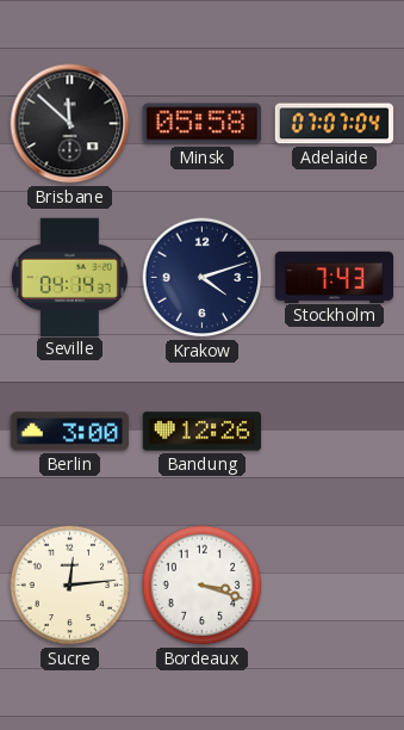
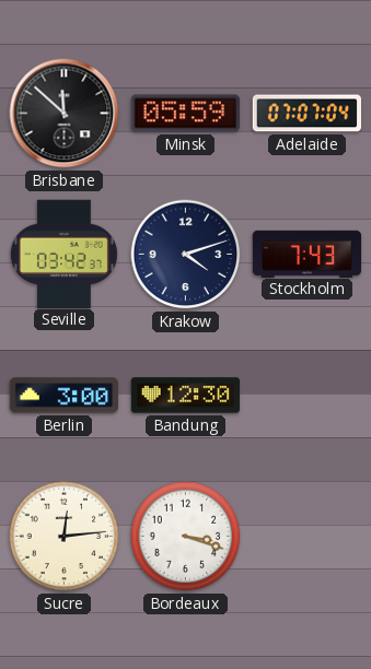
Minsk: 05:58 -> 05:59
Seville: 04:14 -> 03:42
Bandung: 12:26 -> 12:30
